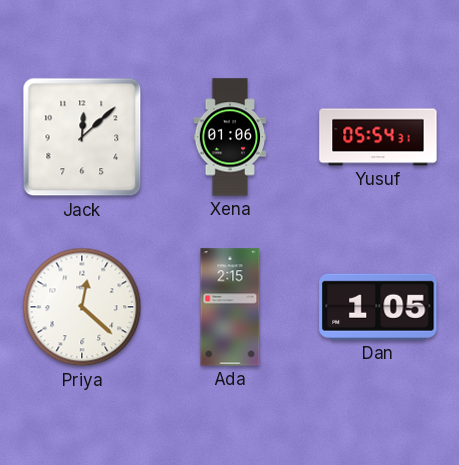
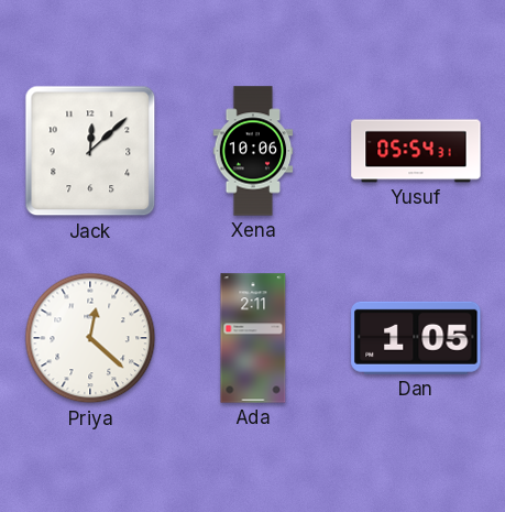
Xena: 01:06 -> 10:06
Ada: 2:15 -> 2:11
